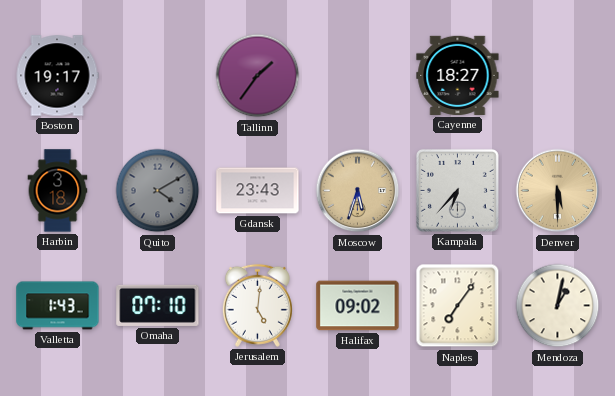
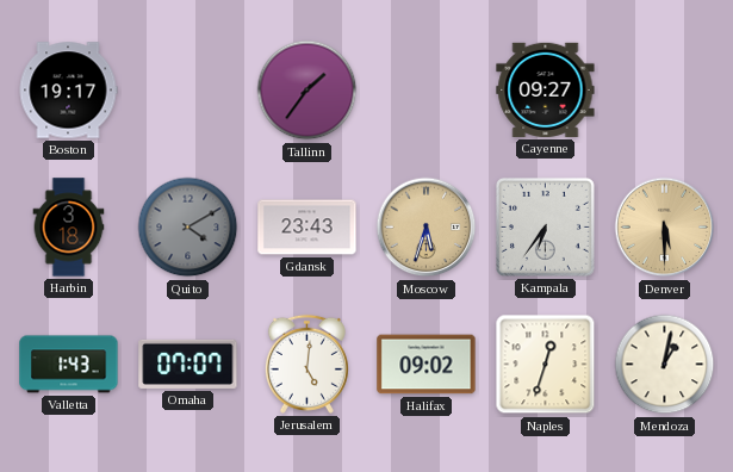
Cayenne: 18:27 -> 09:27
Kampala: 6:37 -> 6:36
Omaha: 07:10 -> 07:07
Naples: 7:06 -> 12:33
